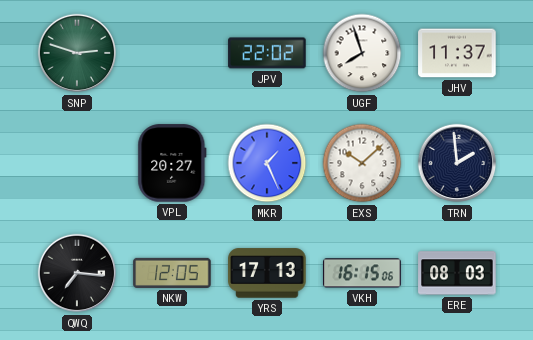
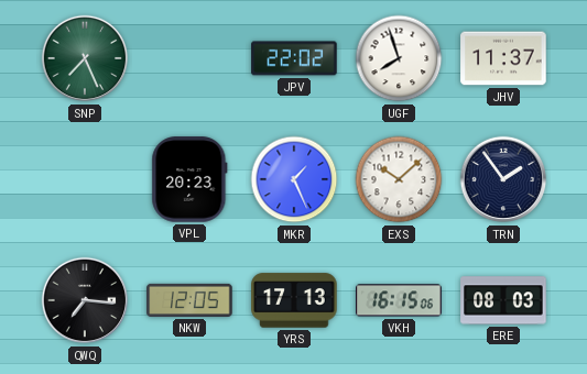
SNP: 2:48 -> 7:26
VPL: 20:27 -> 20:23
TRN: 1:59 -> 1:54
